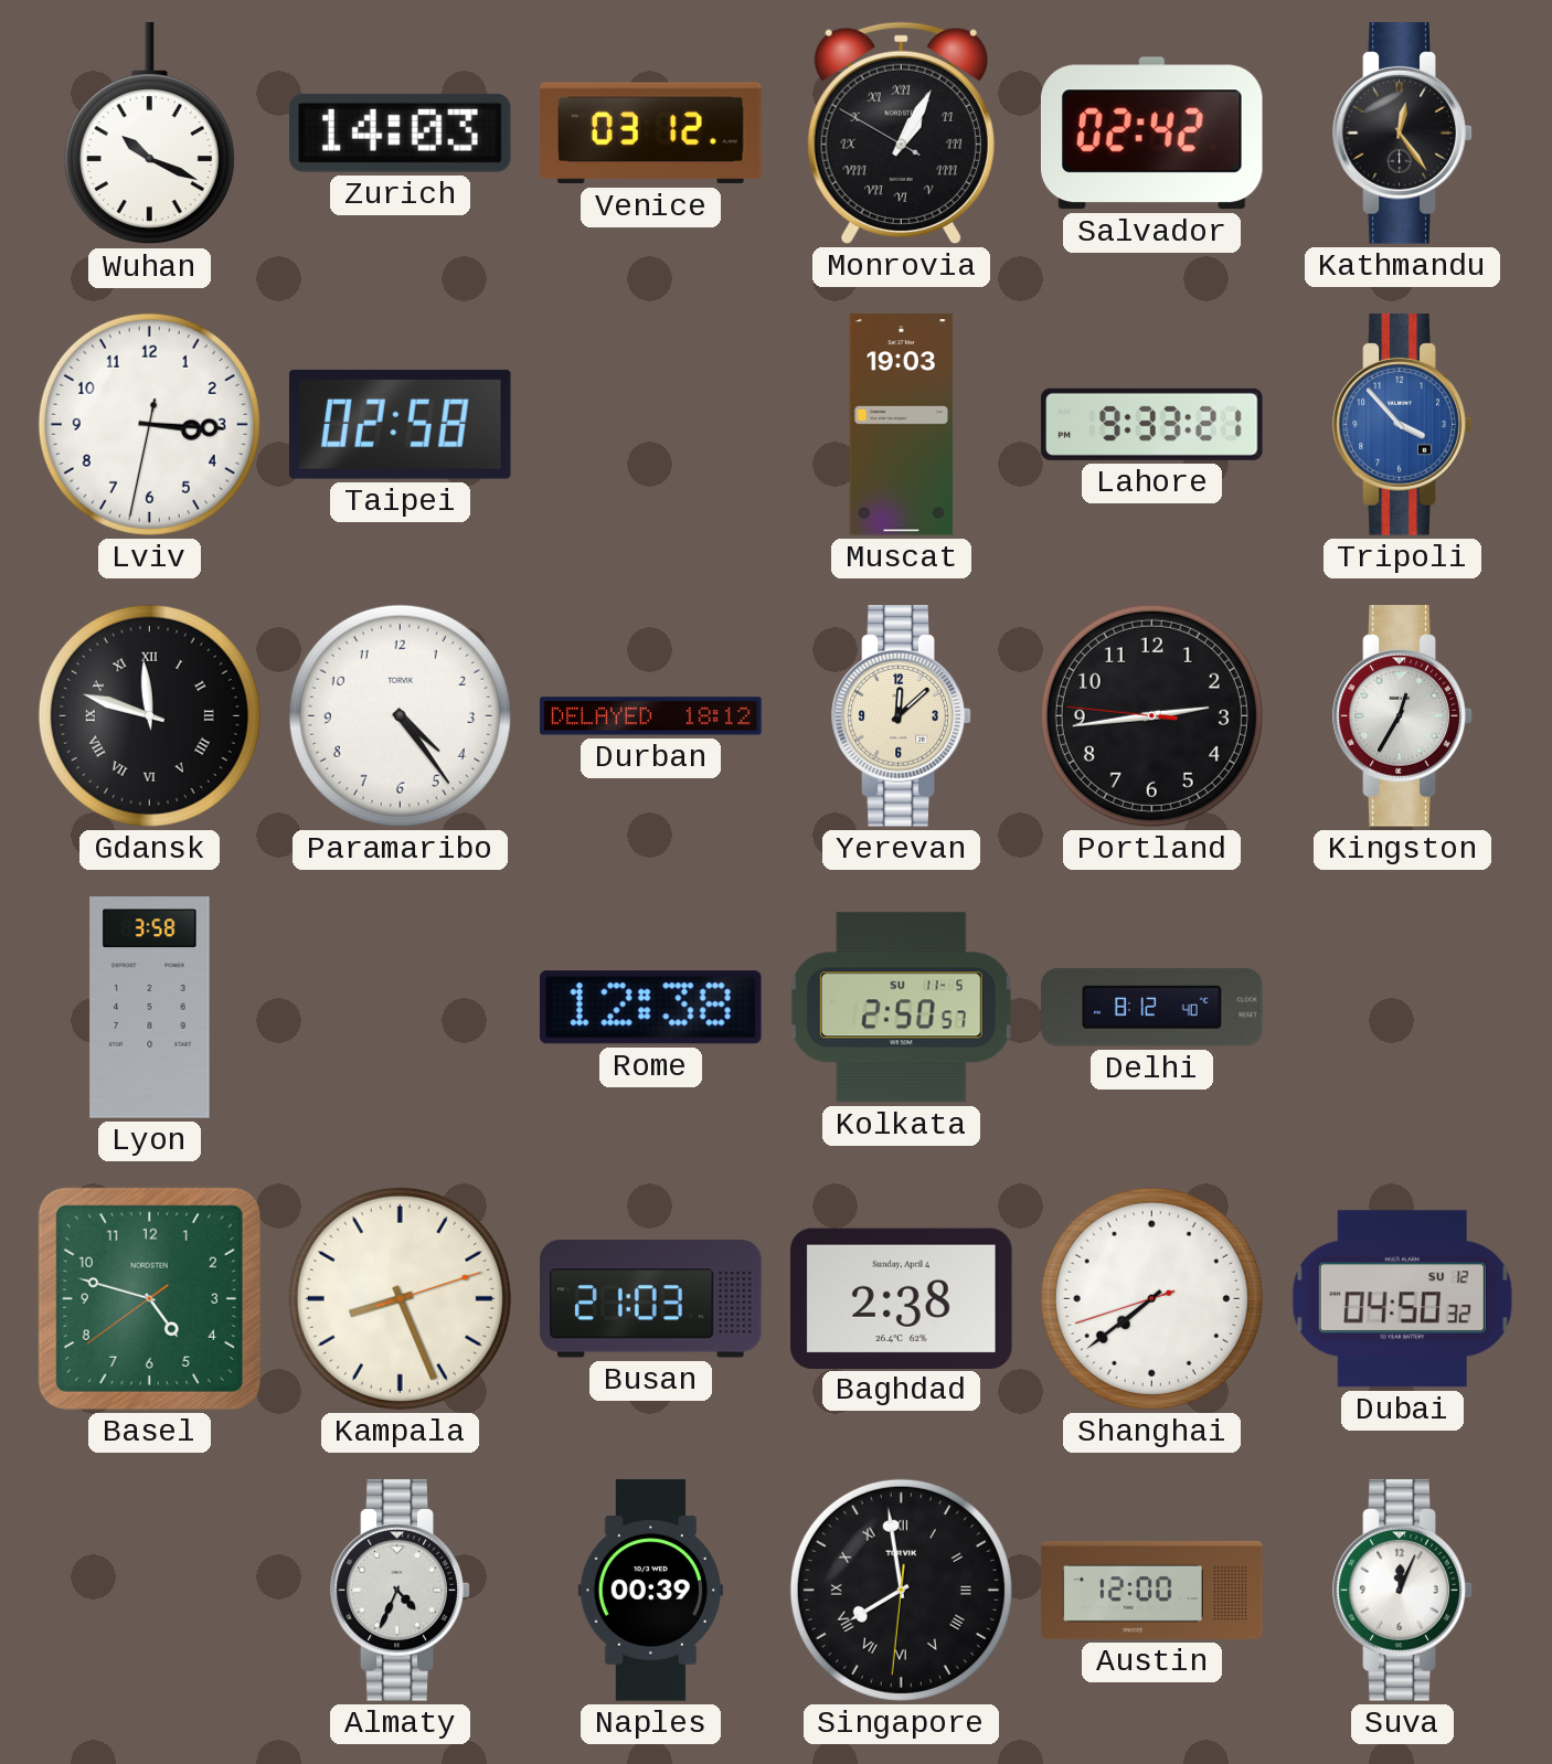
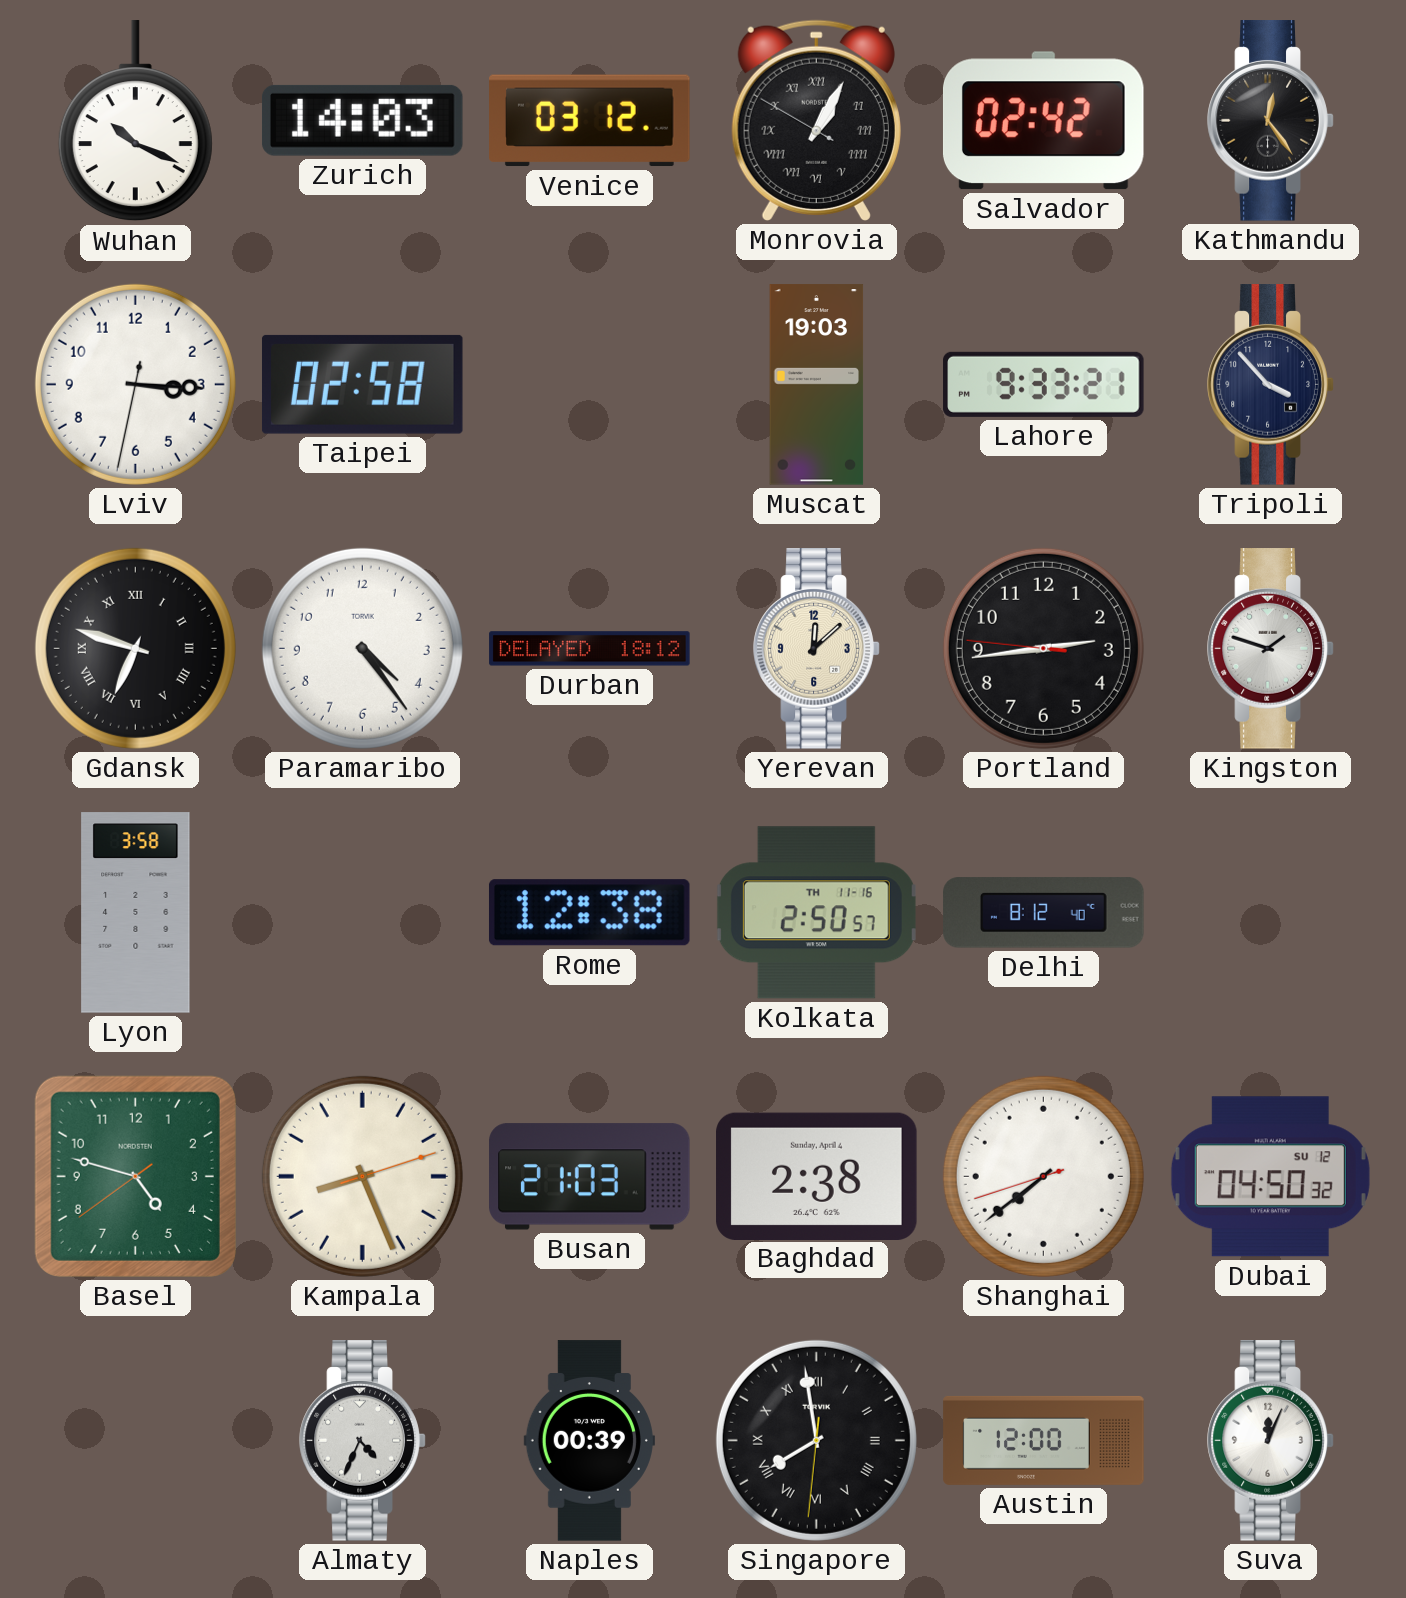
Tripoli dial: blue -> navy
Gdansk: 11:48 -> 6:48
Kingston: 12:35 -> 1:48
Kolkata date: SU 11-5 -> TH 11-16
